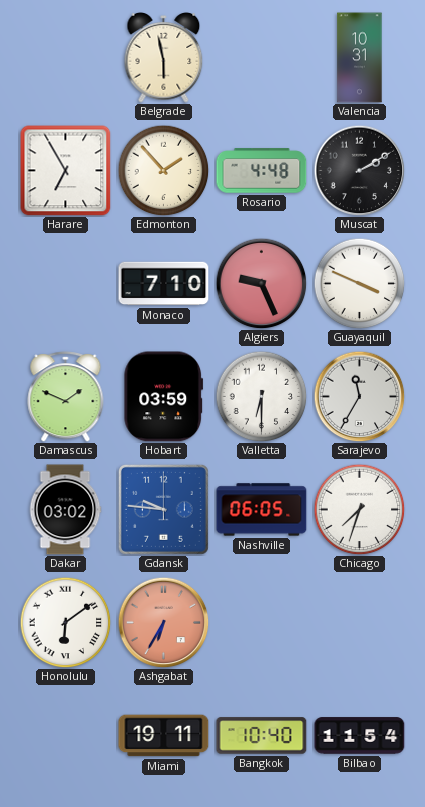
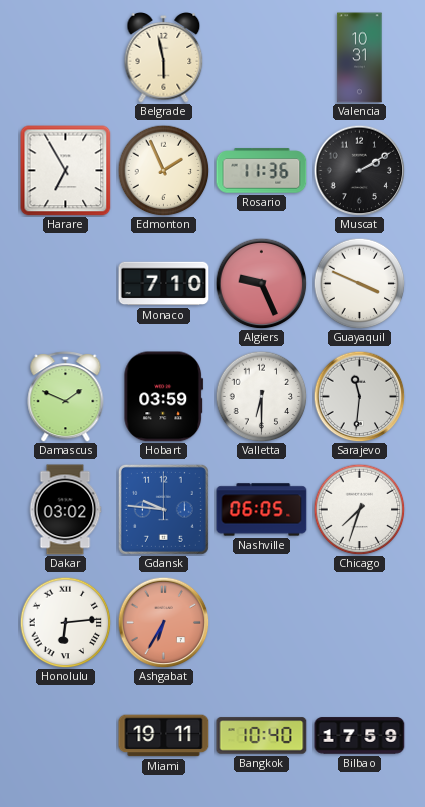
Edmonton: 1:53 -> 1:56
Rosario: 4:48 -> 11:36
Sarajevo: 11:35 -> 11:31
Honolulu: 6:09 -> 6:14
Bilbao: 11:54 -> 17:59
